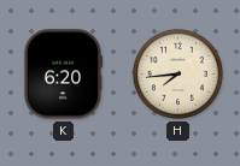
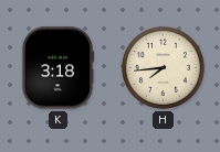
K: 6:20 -> 3:18
